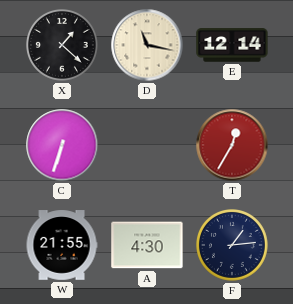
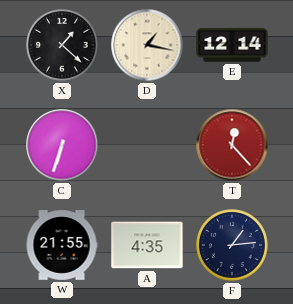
D: 11:17 -> 1:17
T: 12:35 -> 12:23
A: 4:30 -> 4:35
